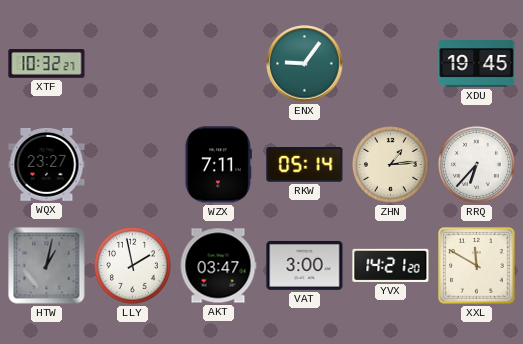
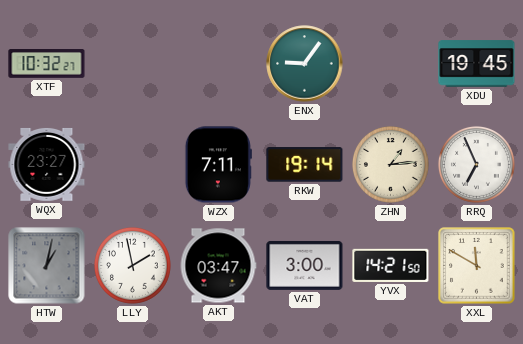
RKW: 05:14 -> 19:14
RRQ: 6:37 -> 6:56
YVX: 14:21:20 -> 14:21:50
